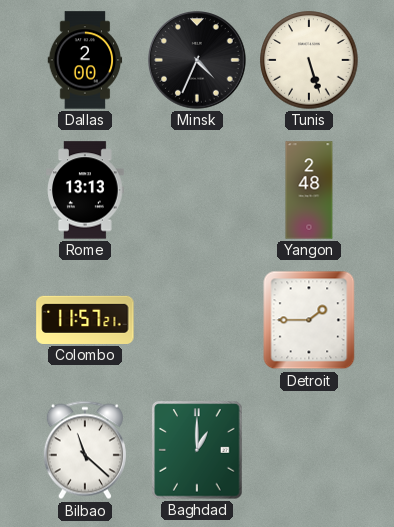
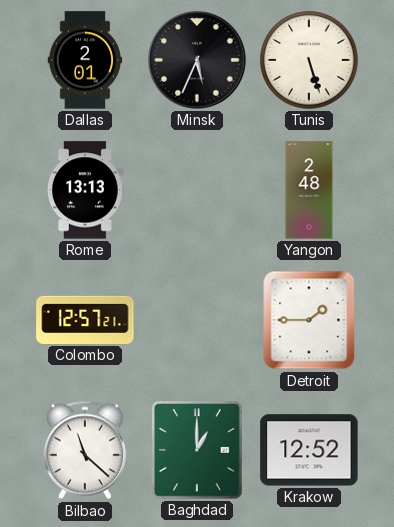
Dallas: 2:00 -> 2:01
Minsk: 4:34 -> 5:34
Colombo: 11:57 -> 12:57
Krakow: none -> 12:52
